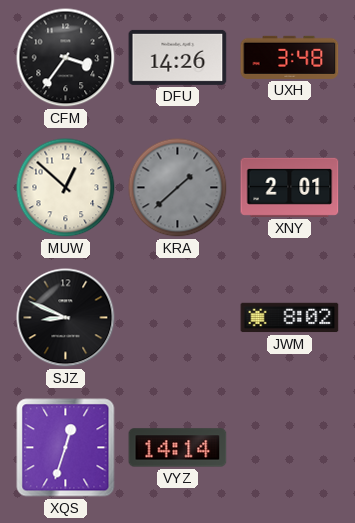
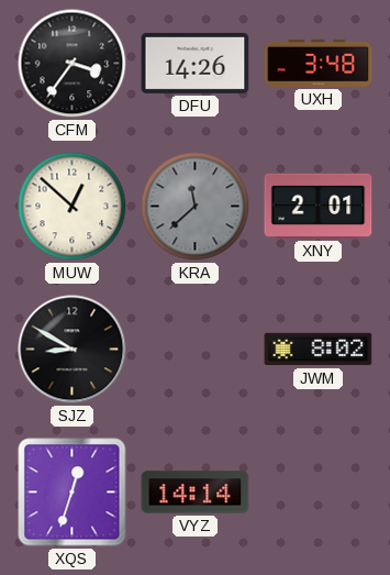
KRA: 1:38 -> 11:38
SJZ: 8:49 -> 8:50
